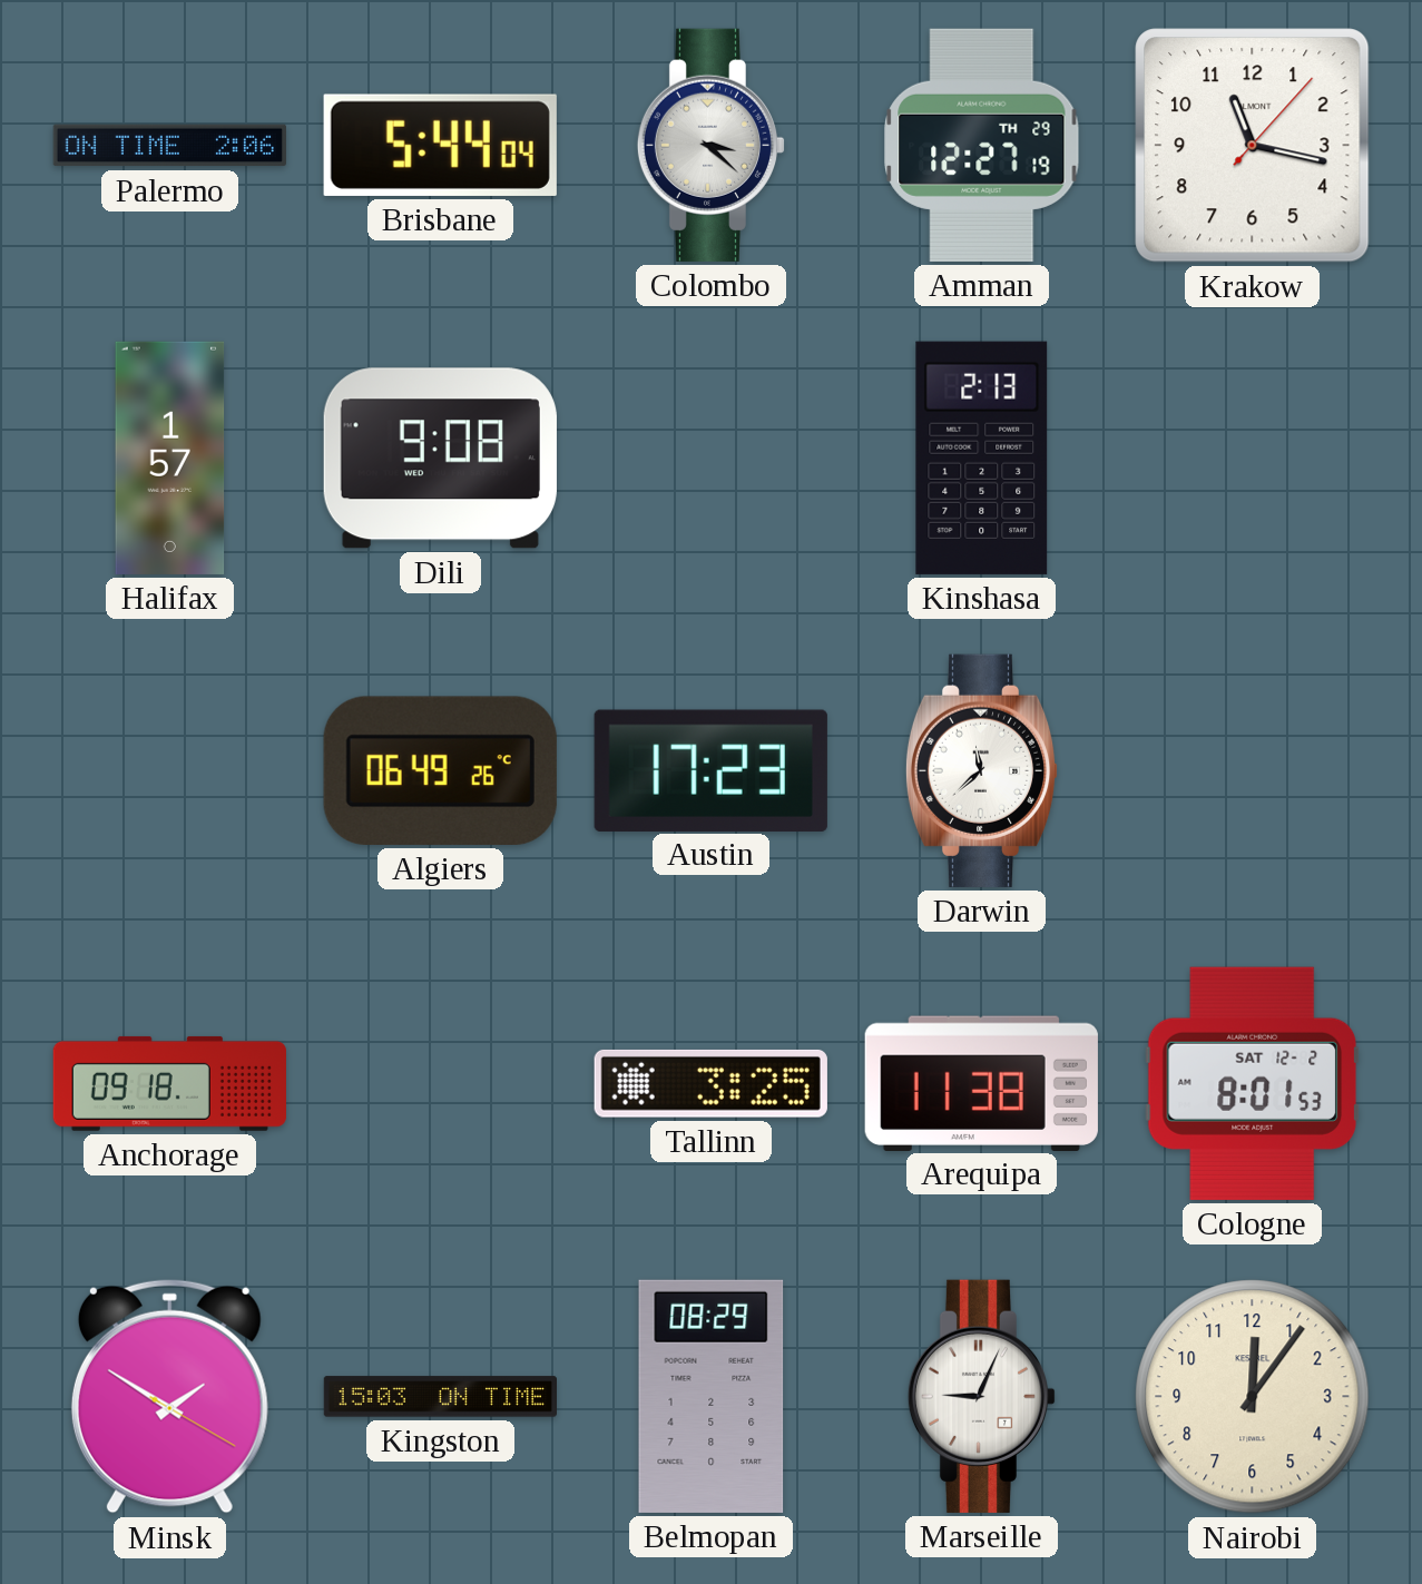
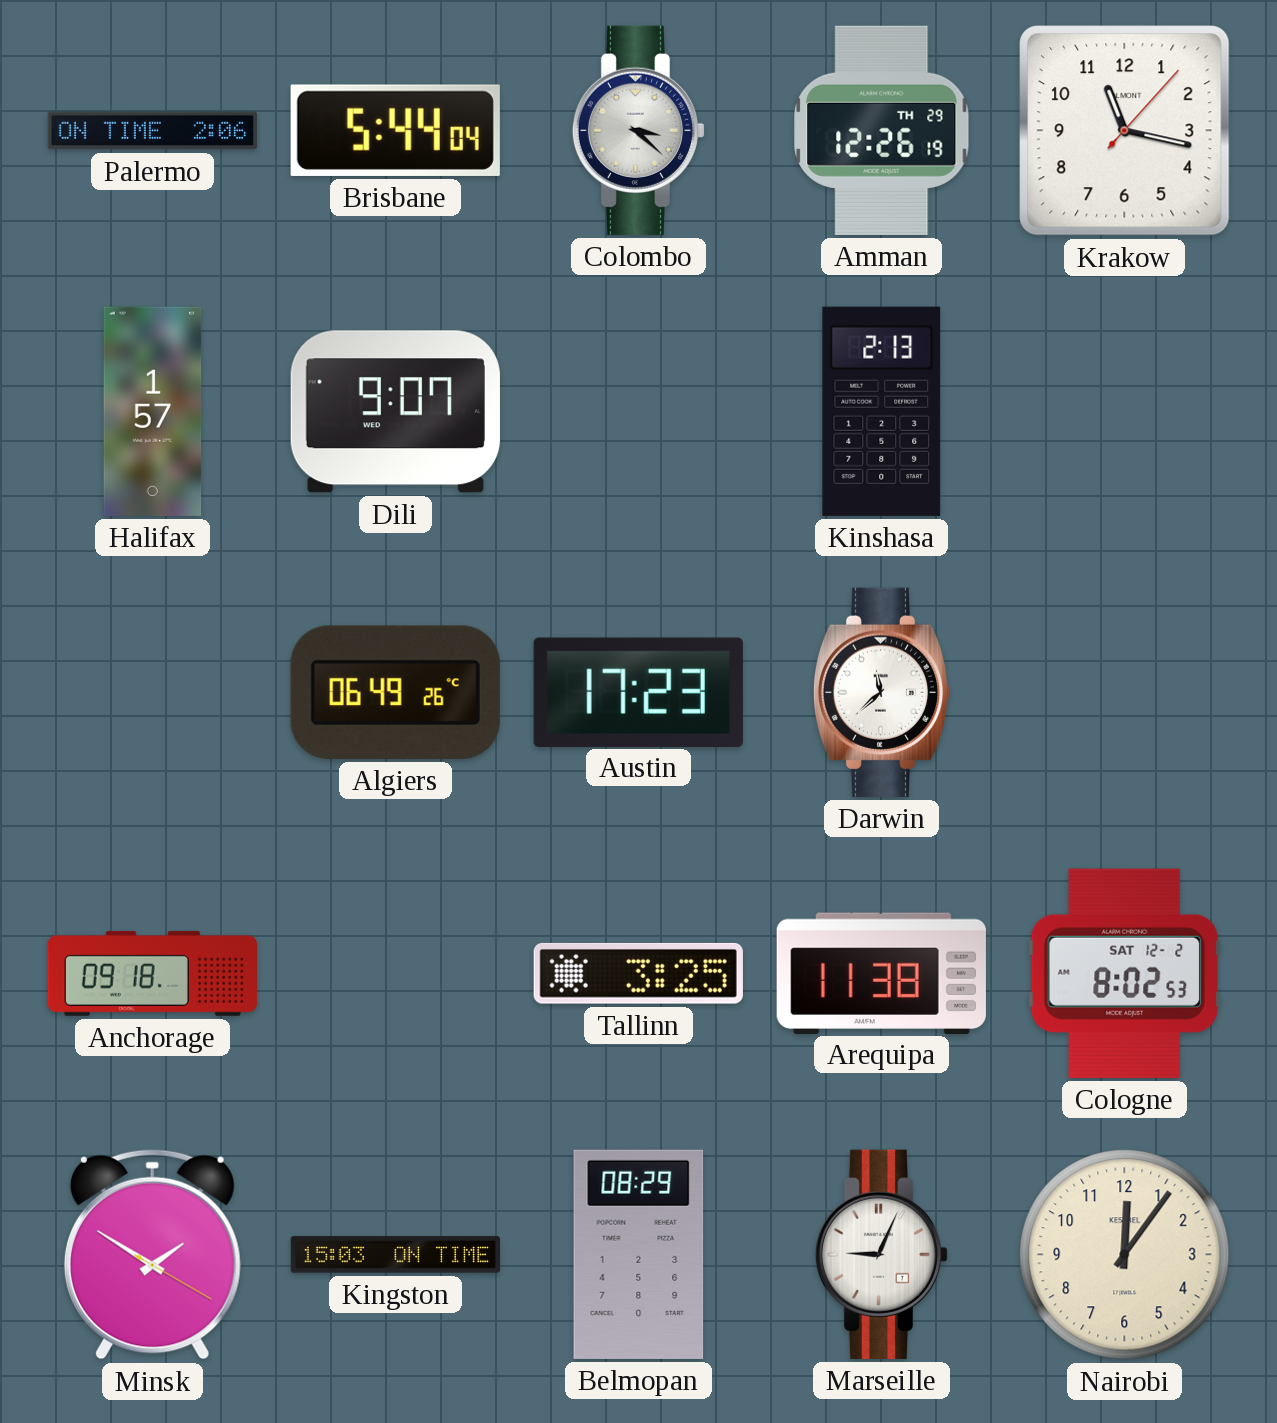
Amman: 12:27 -> 12:26
Dili: 9:08 -> 9:07
Cologne: 8:01 -> 8:02
